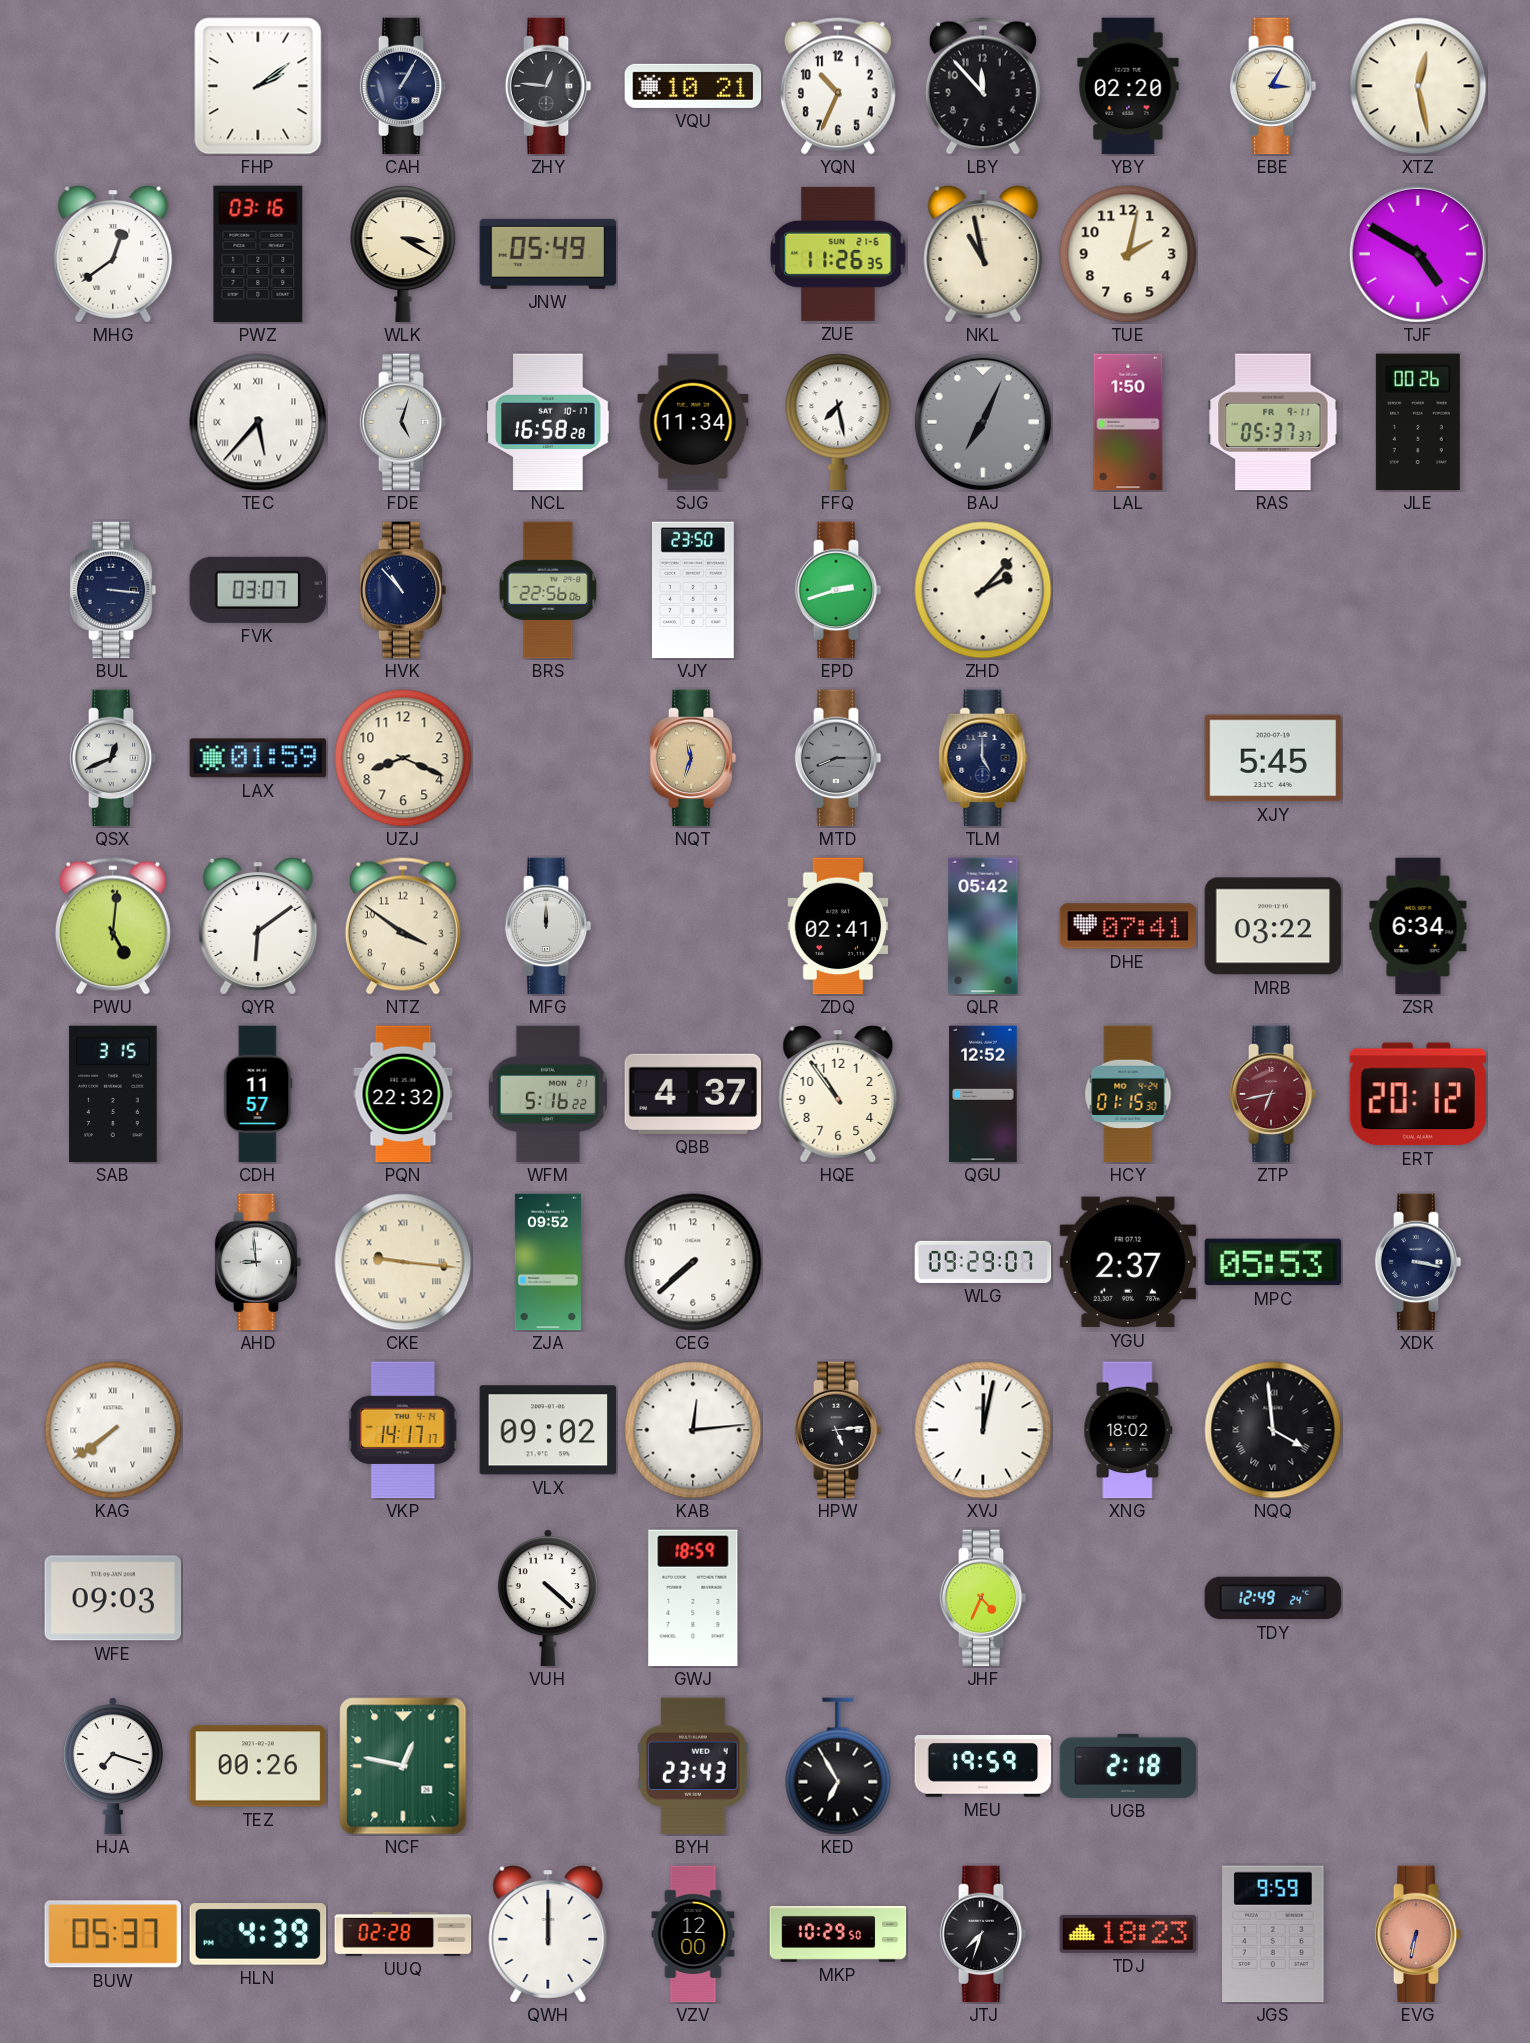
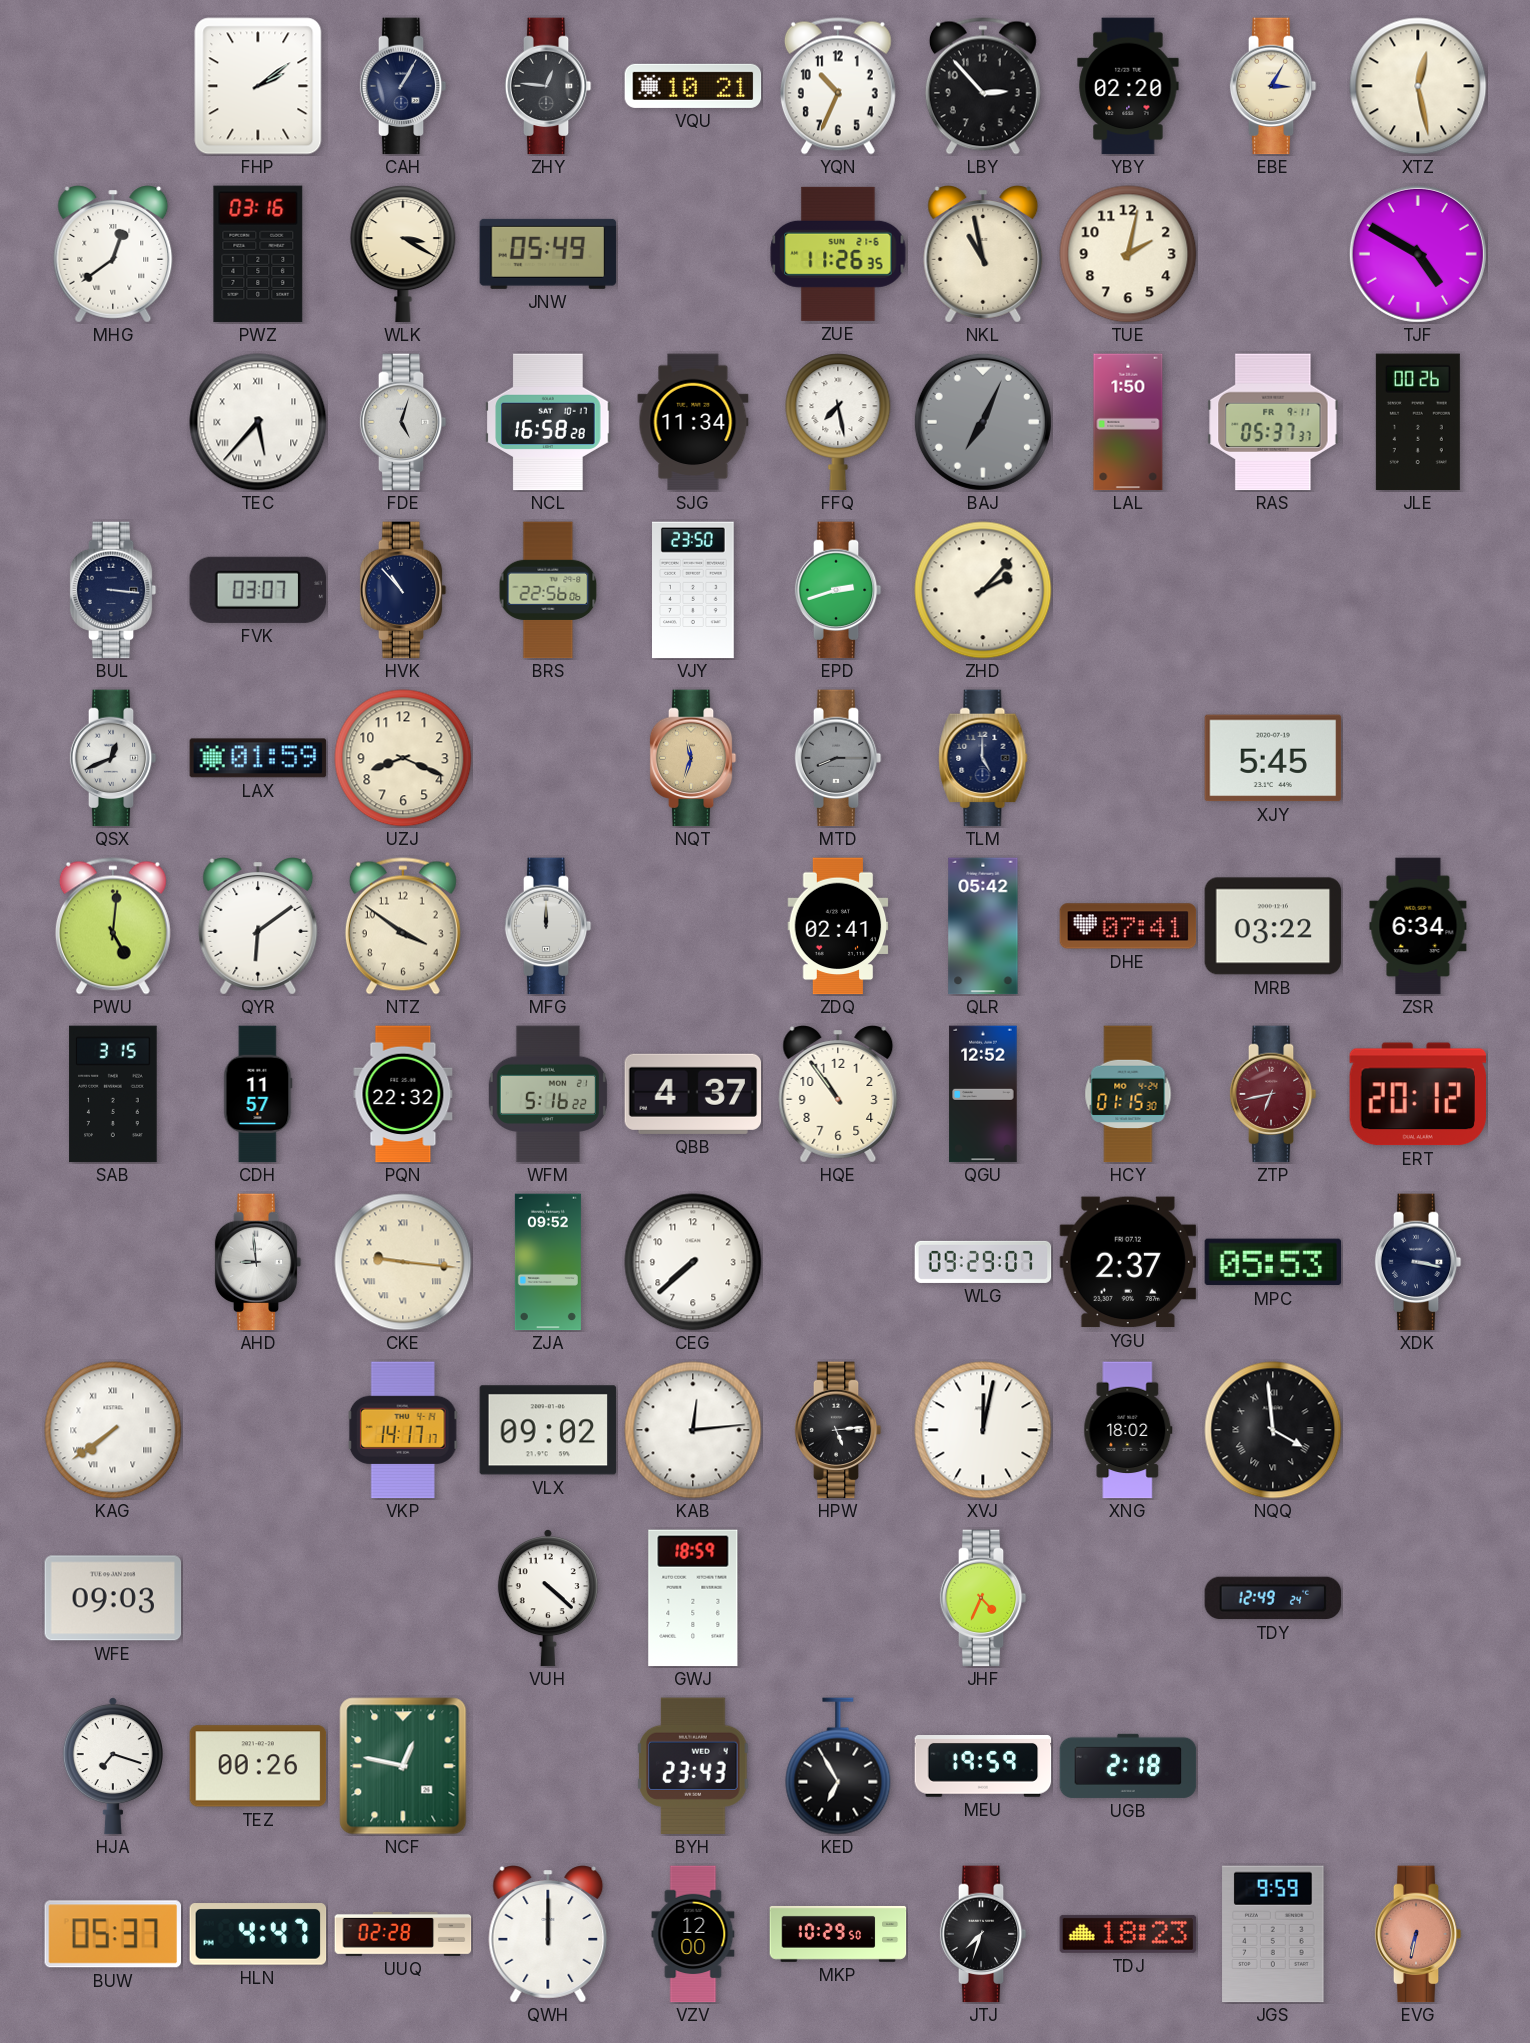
LBY: 11:53 -> 2:53
HLN: 4:39 -> 4:47
